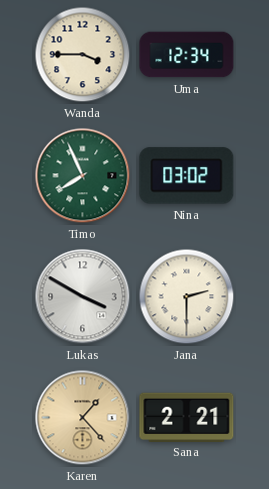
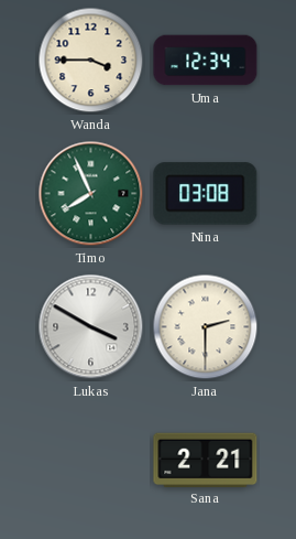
Nina: 03:02 -> 03:08
Karen: 1:23 -> none
